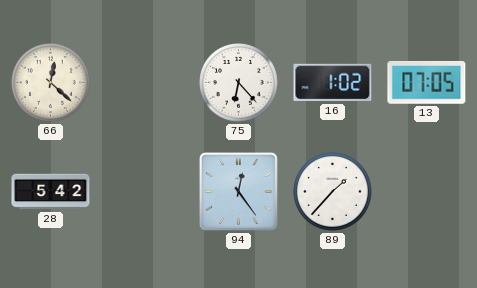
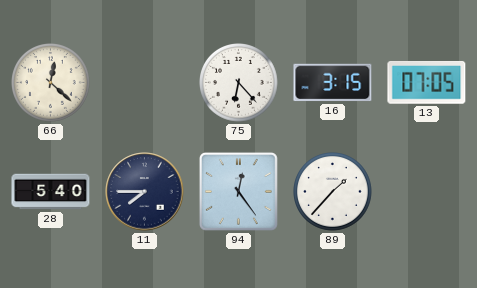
16: 1:02 -> 3:15
28: 5:42 -> 5:40
11: none -> 7:45
